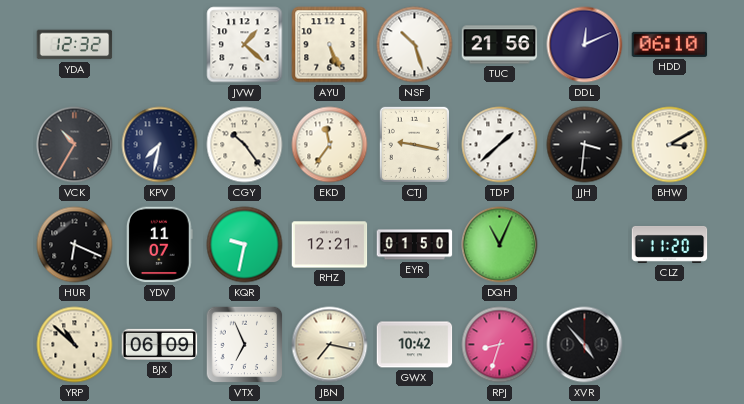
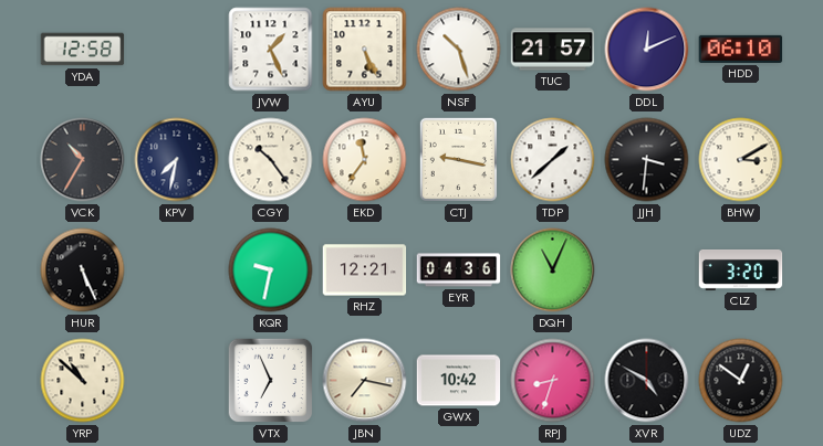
YDA: 12:32 -> 12:58
JVW: 1:22 -> 1:26
TUC: 21:56 -> 21:57
HUR: 6:19 -> 5:26
YDV: 11:07 -> none
EYR: 01:50 -> 04:36
CLZ: 11:20 -> 3:20
BJX: 06:09 -> none
XVR: 4:53 -> 4:50
UDZ: none -> 12:51
